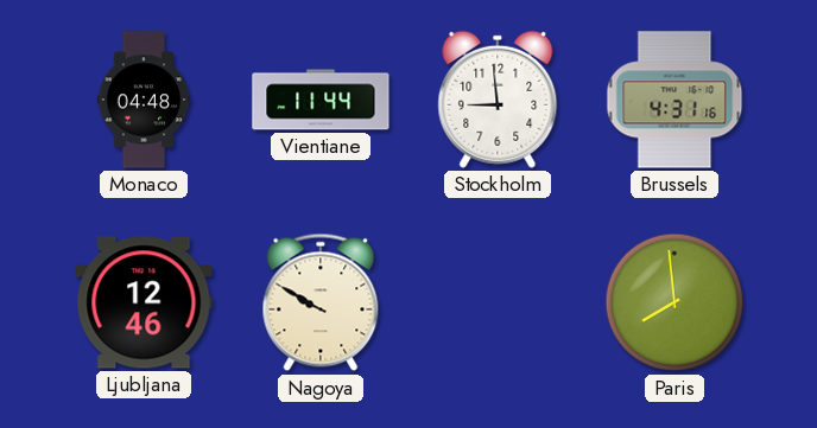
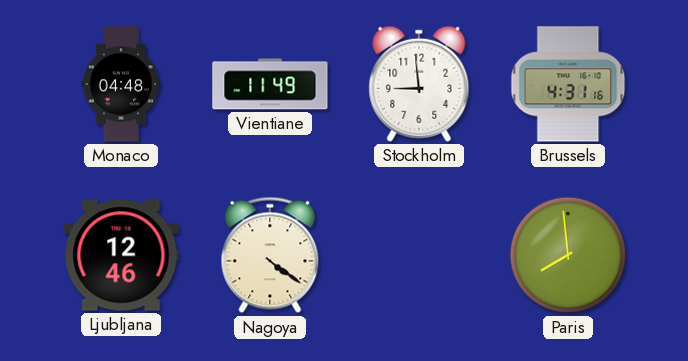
Vientiane: 11:44 -> 11:49
Nagoya: 9:50 -> 4:21
